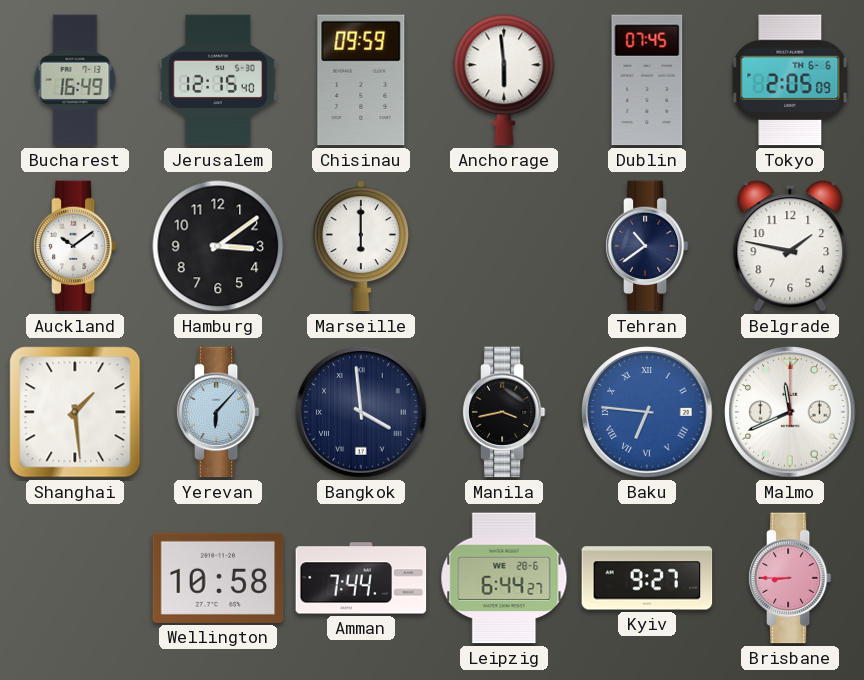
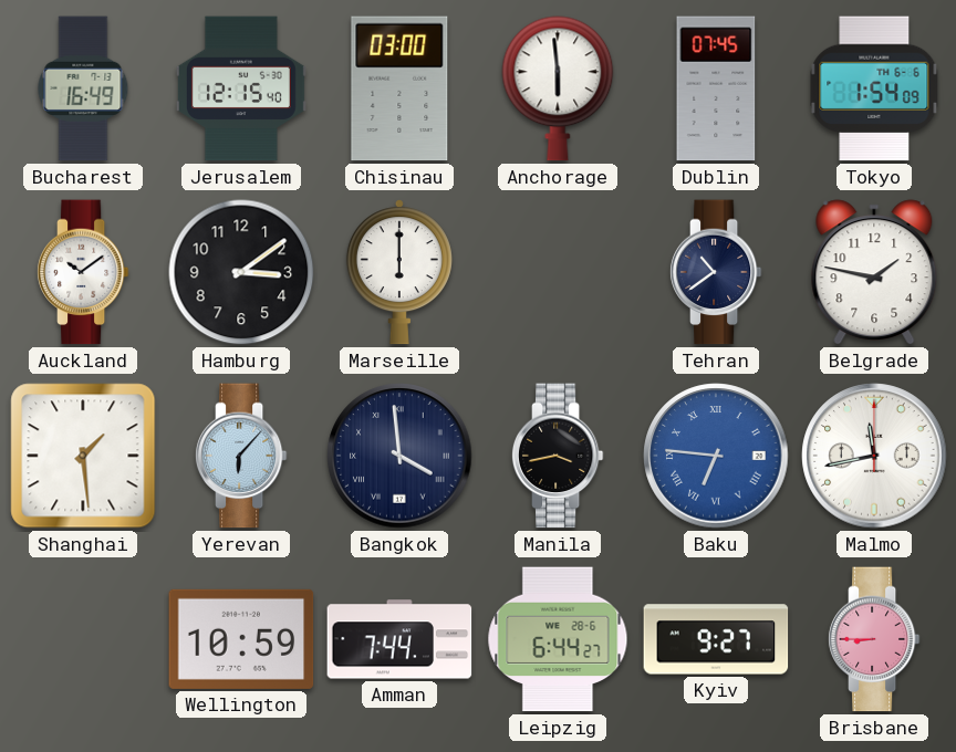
Chisinau: 09:59 -> 03:00
Tokyo: 2:05 -> 1:54
Malmo: 11:41 -> 11:43
Wellington: 10:58 -> 10:59
